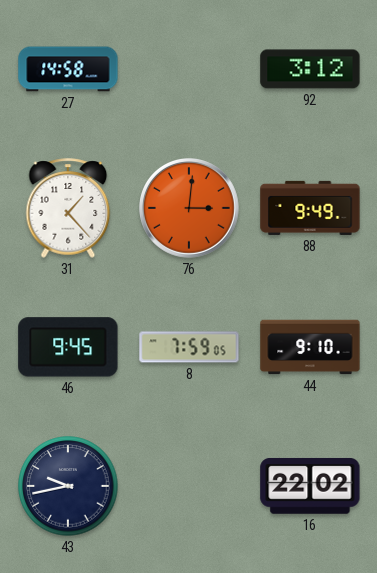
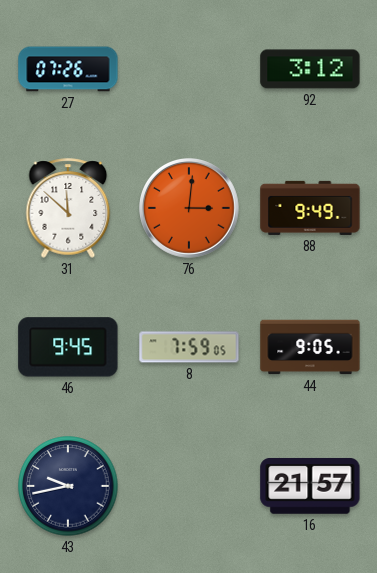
27: 14:58 -> 07:26
31: 1:23 -> 11:52
44: 9:10 -> 9:05
16: 22:02 -> 21:57
